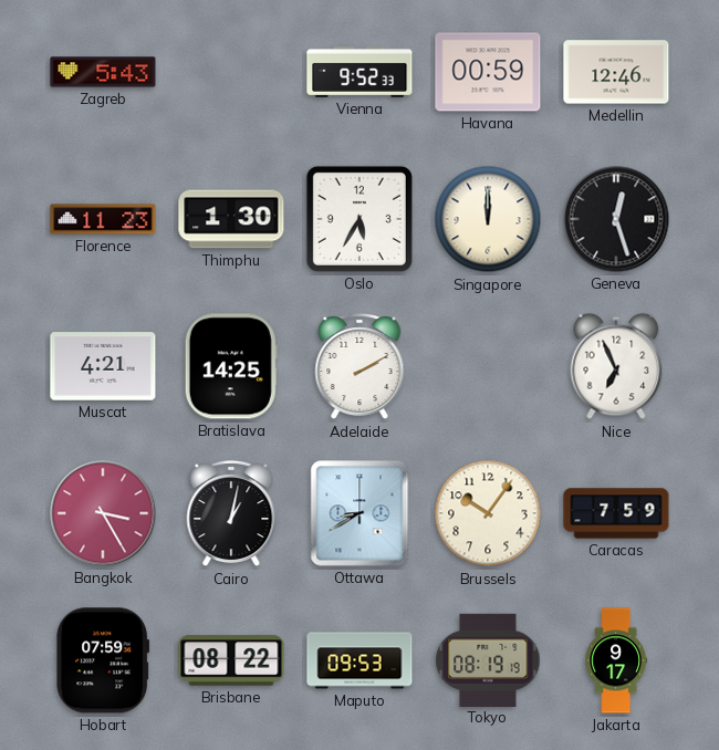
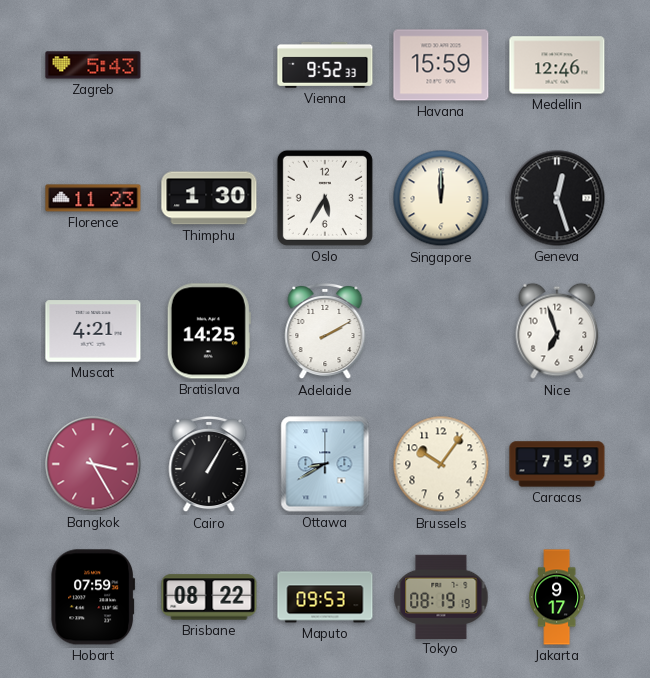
Havana: 00:59 -> 15:59
Nice: 6:56 -> 6:57
Cairo: 1:02 -> 1:05
